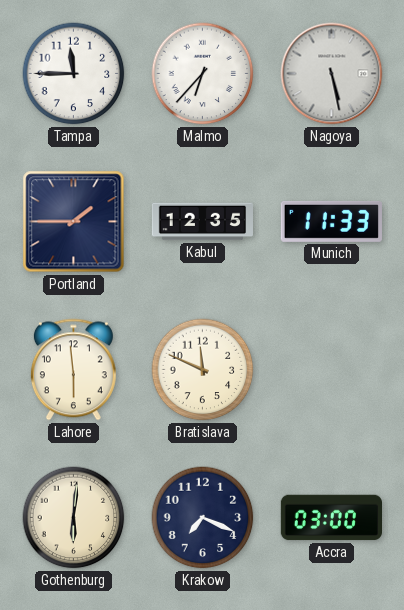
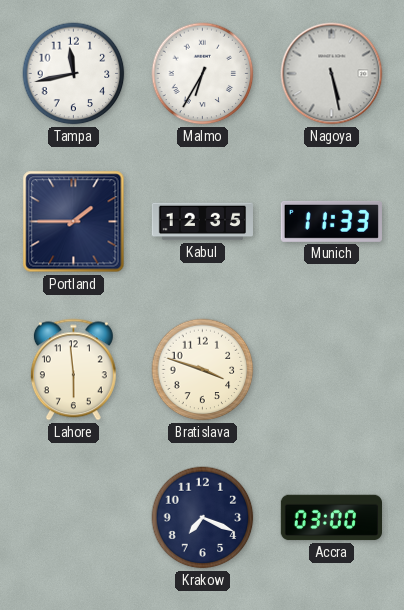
Tampa: 11:45 -> 11:43
Malmo: 6:37 -> 6:35
Bratislava: 11:49 -> 3:48
Gothenburg: 6:01 -> none
